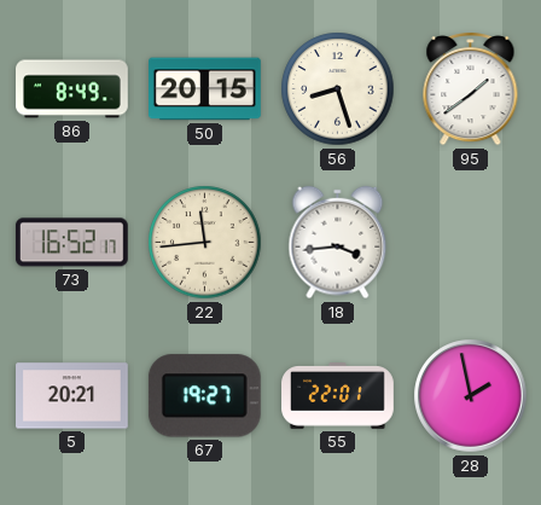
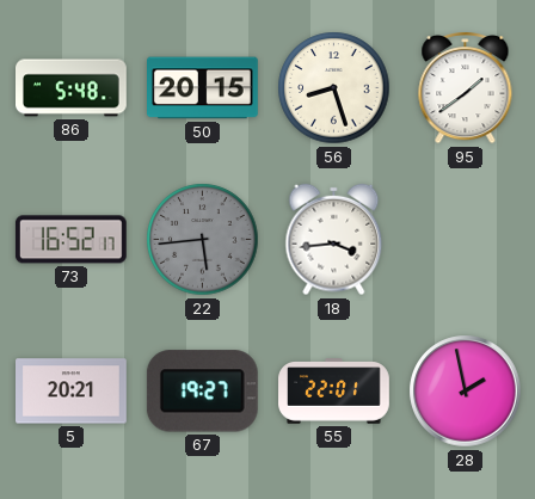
86: 8:49 -> 5:48
22: 11:44 -> 5:44
22 dial: cream -> grey
